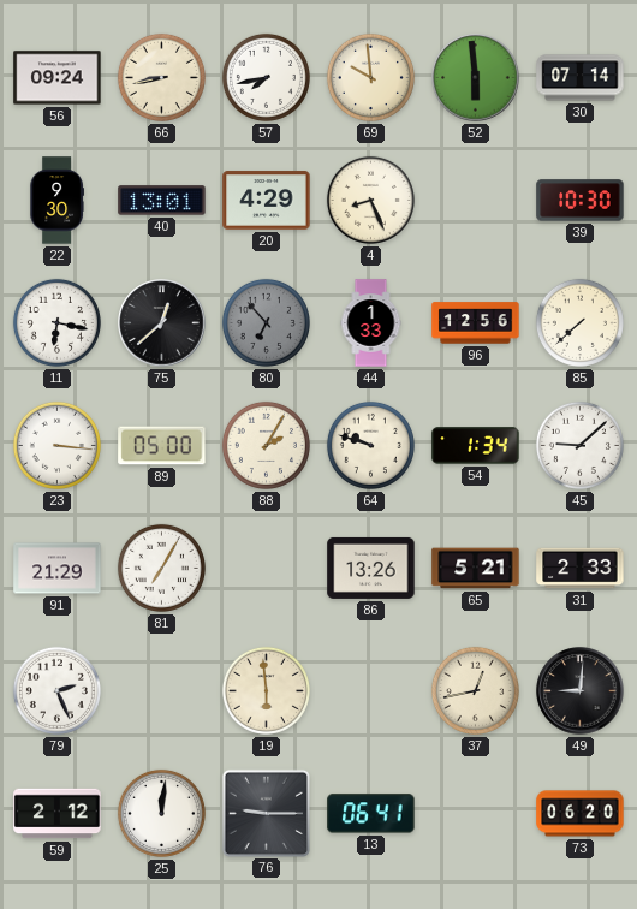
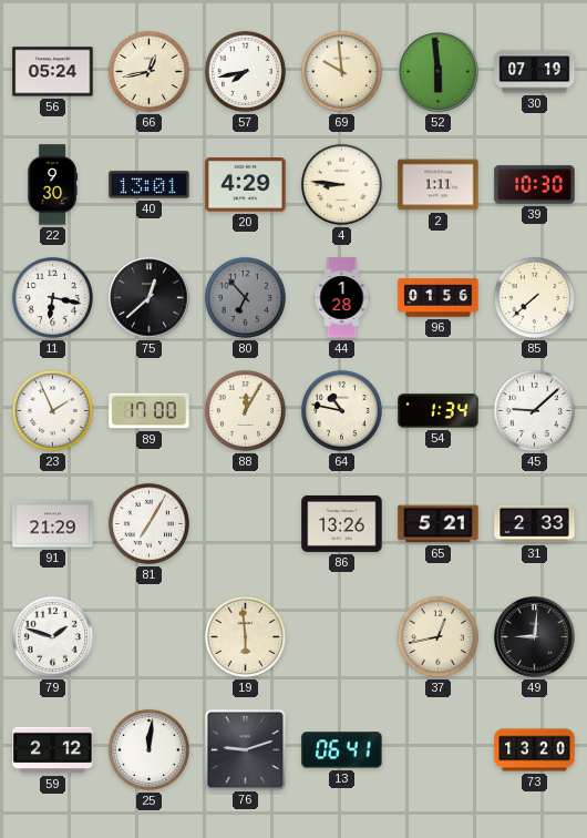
56: 09:24 -> 05:24
66: 8:43 -> 12:43
30: 07:14 -> 07:19
4: 8:26 -> 8:46
2: none -> 1:11
44: 1:33 -> 1:28
96: 12:56 -> 01:56
23: 3:16 -> 1:56
89: 05:00 -> 17:00
88: 2:05 -> 12:05
64: 9:48 -> 10:47
79: 2:26 -> 1:48
76: 9:15 -> 9:12
73: 06:20 -> 13:20
